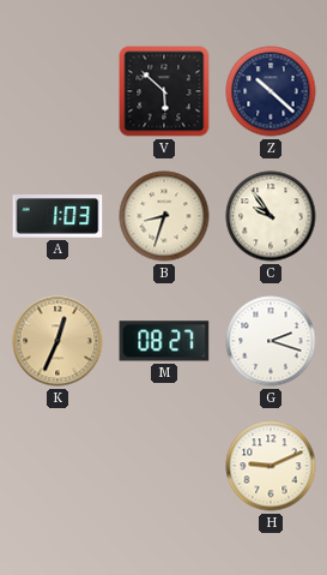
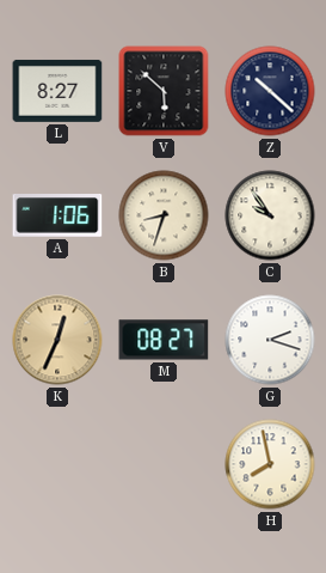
L: none -> 8:27
A: 1:03 -> 1:06
H: 9:11 -> 7:58
